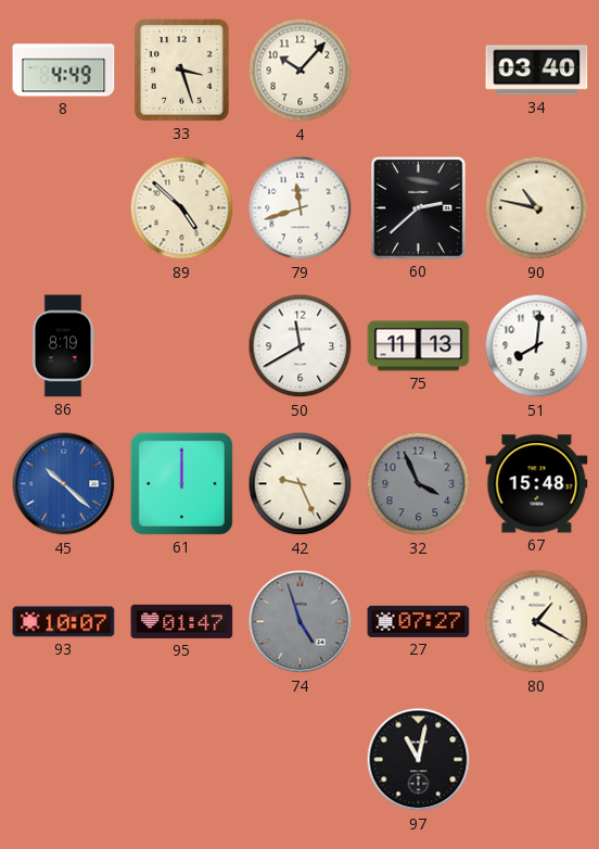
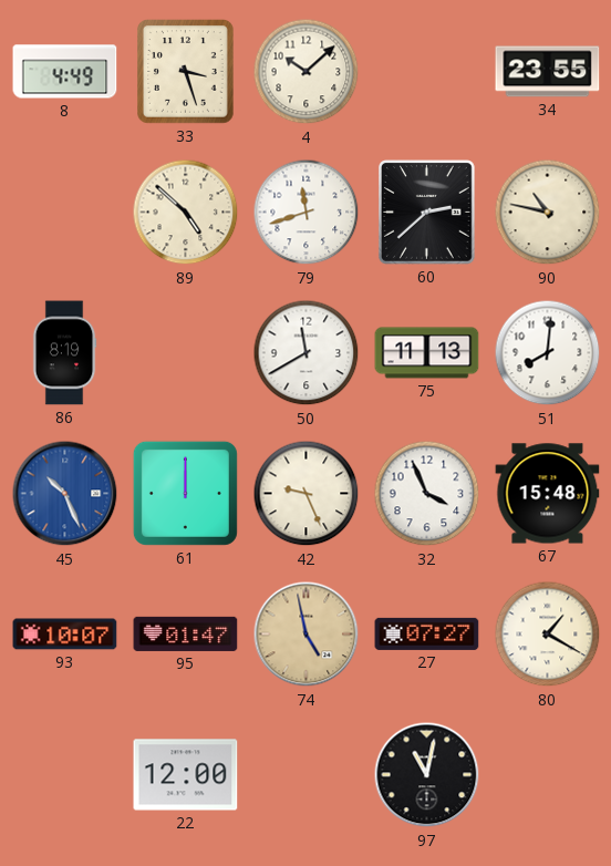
4: 10:07 -> 10:08
34: 03:40 -> 23:55
45: 10:22 -> 10:26
32 dial: grey -> white
74: 4:57 -> 4:58
74 dial: grey -> champagne
22: none -> 12:00
